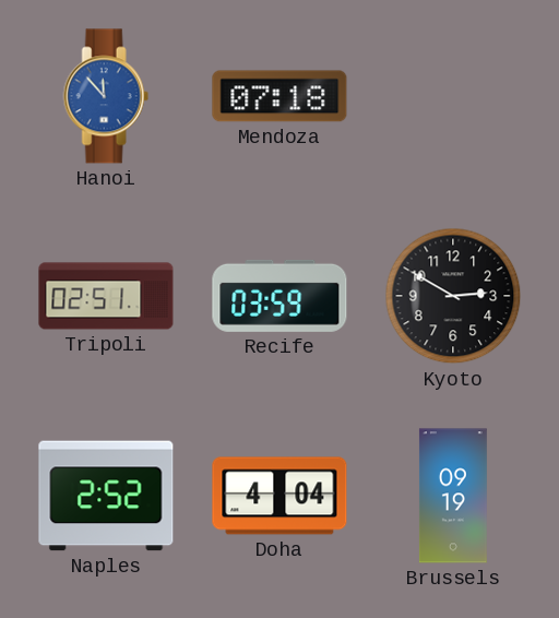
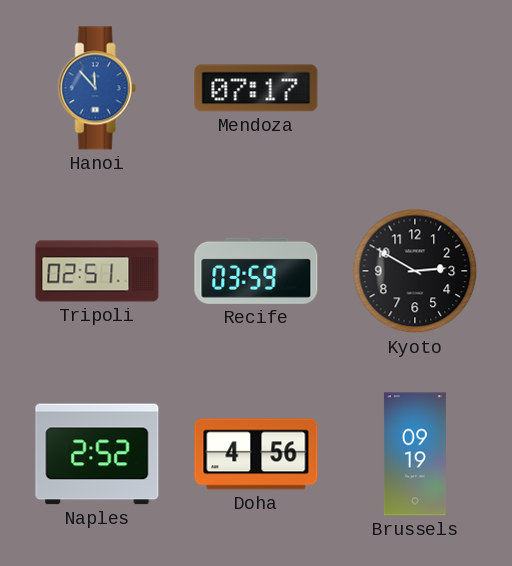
Mendoza: 07:18 -> 07:17
Doha: 4:04 -> 4:56
